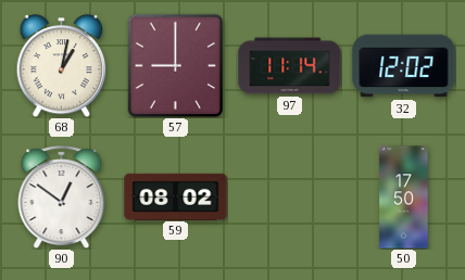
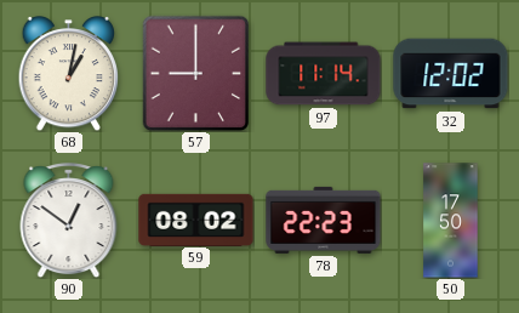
78: none -> 22:23
